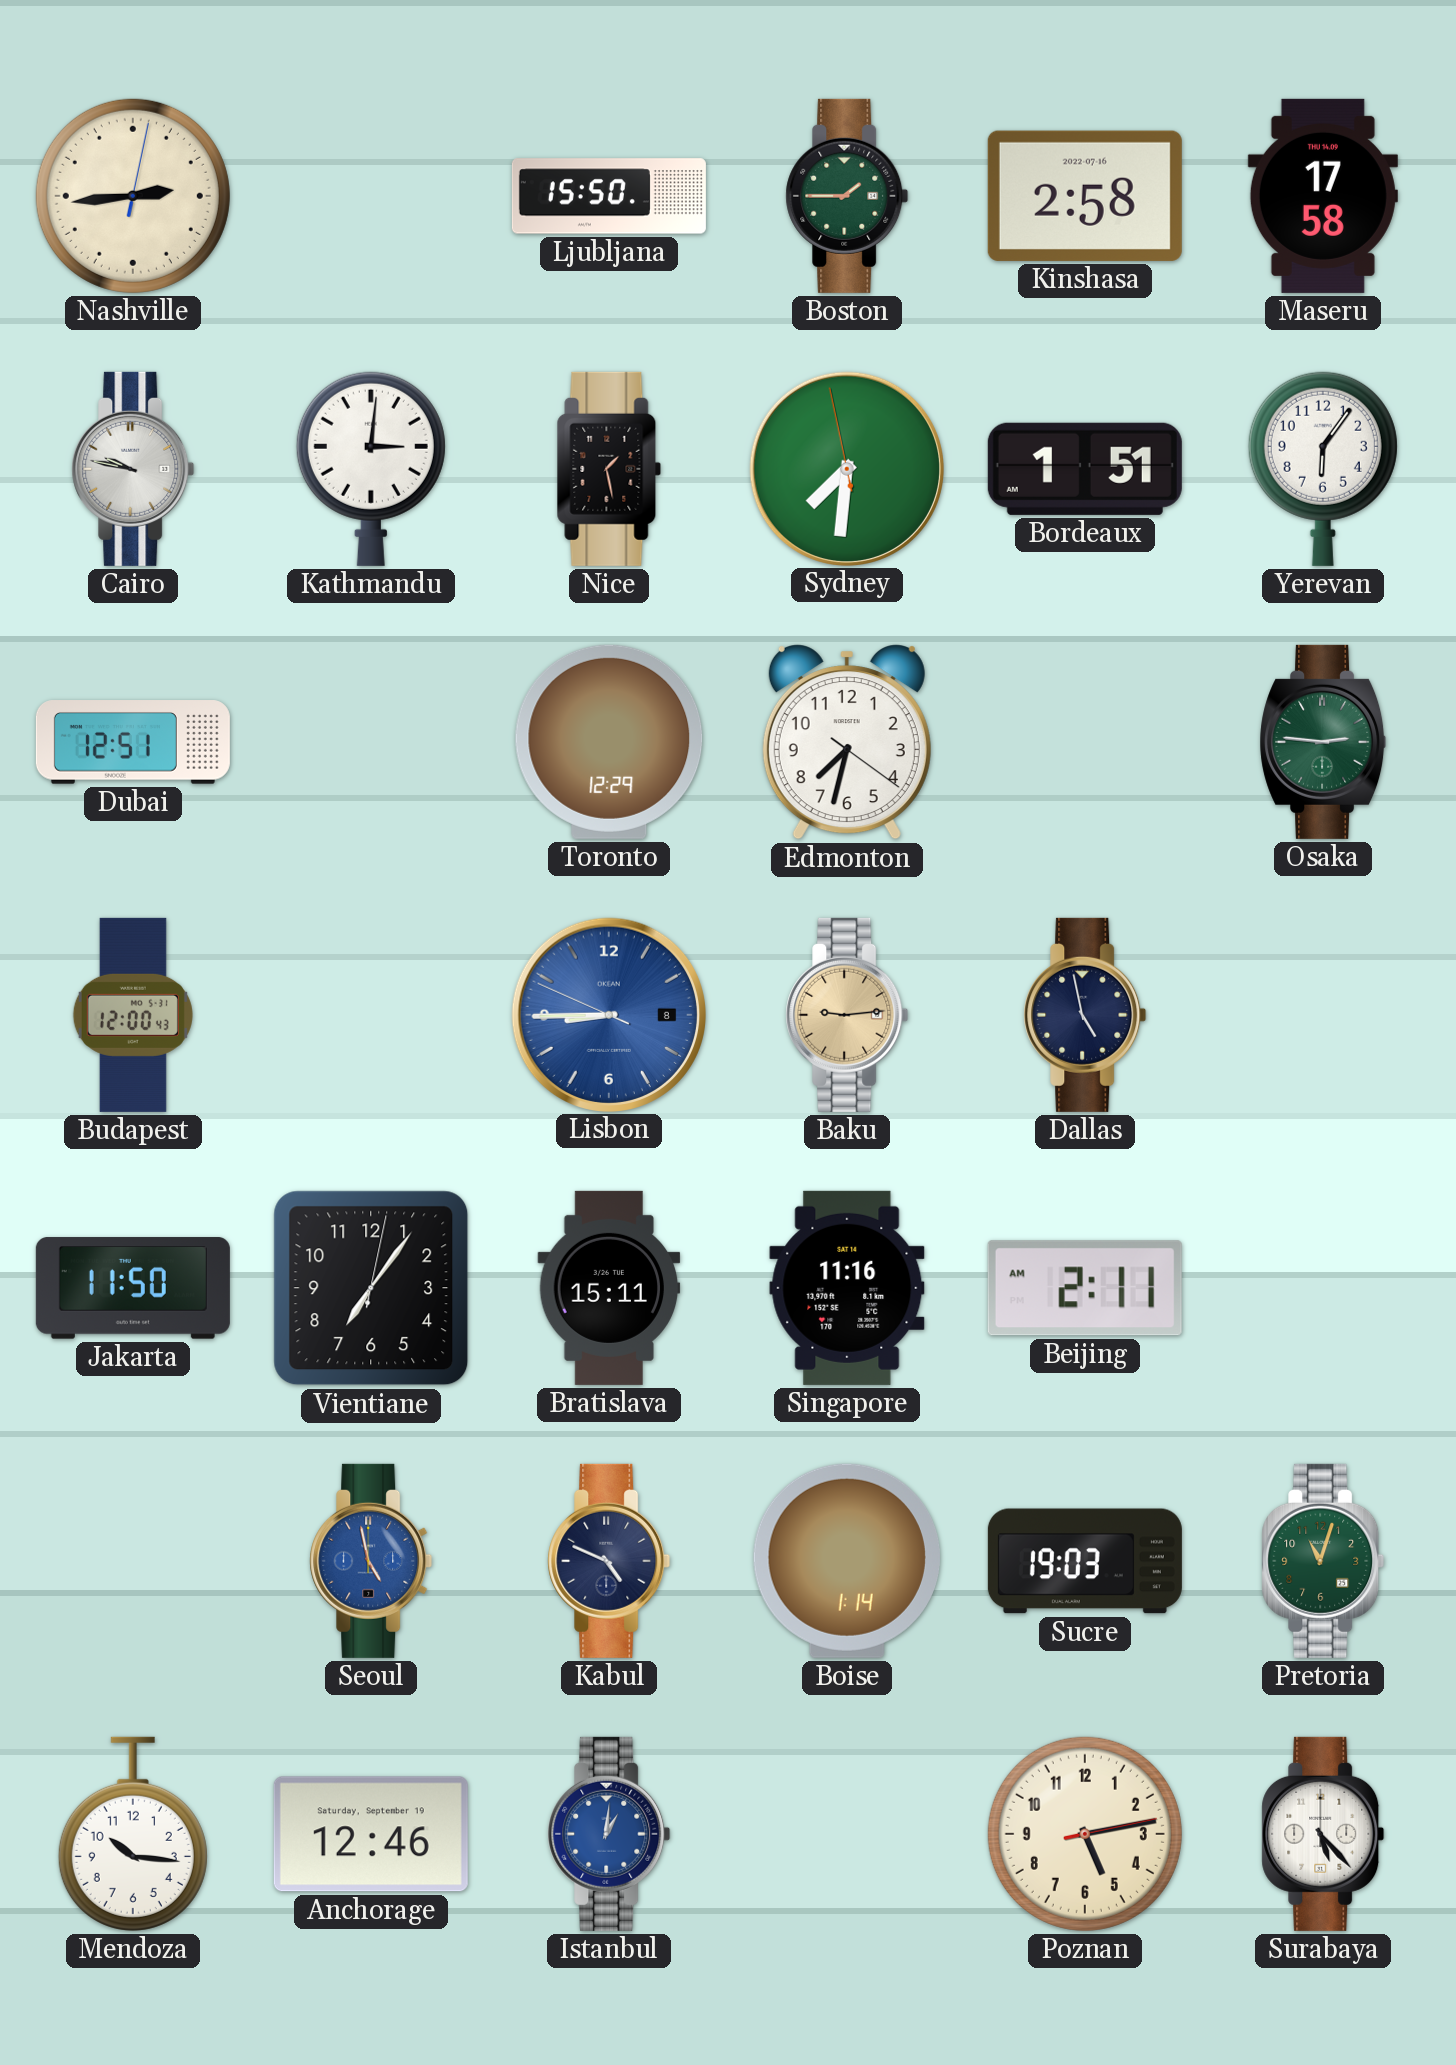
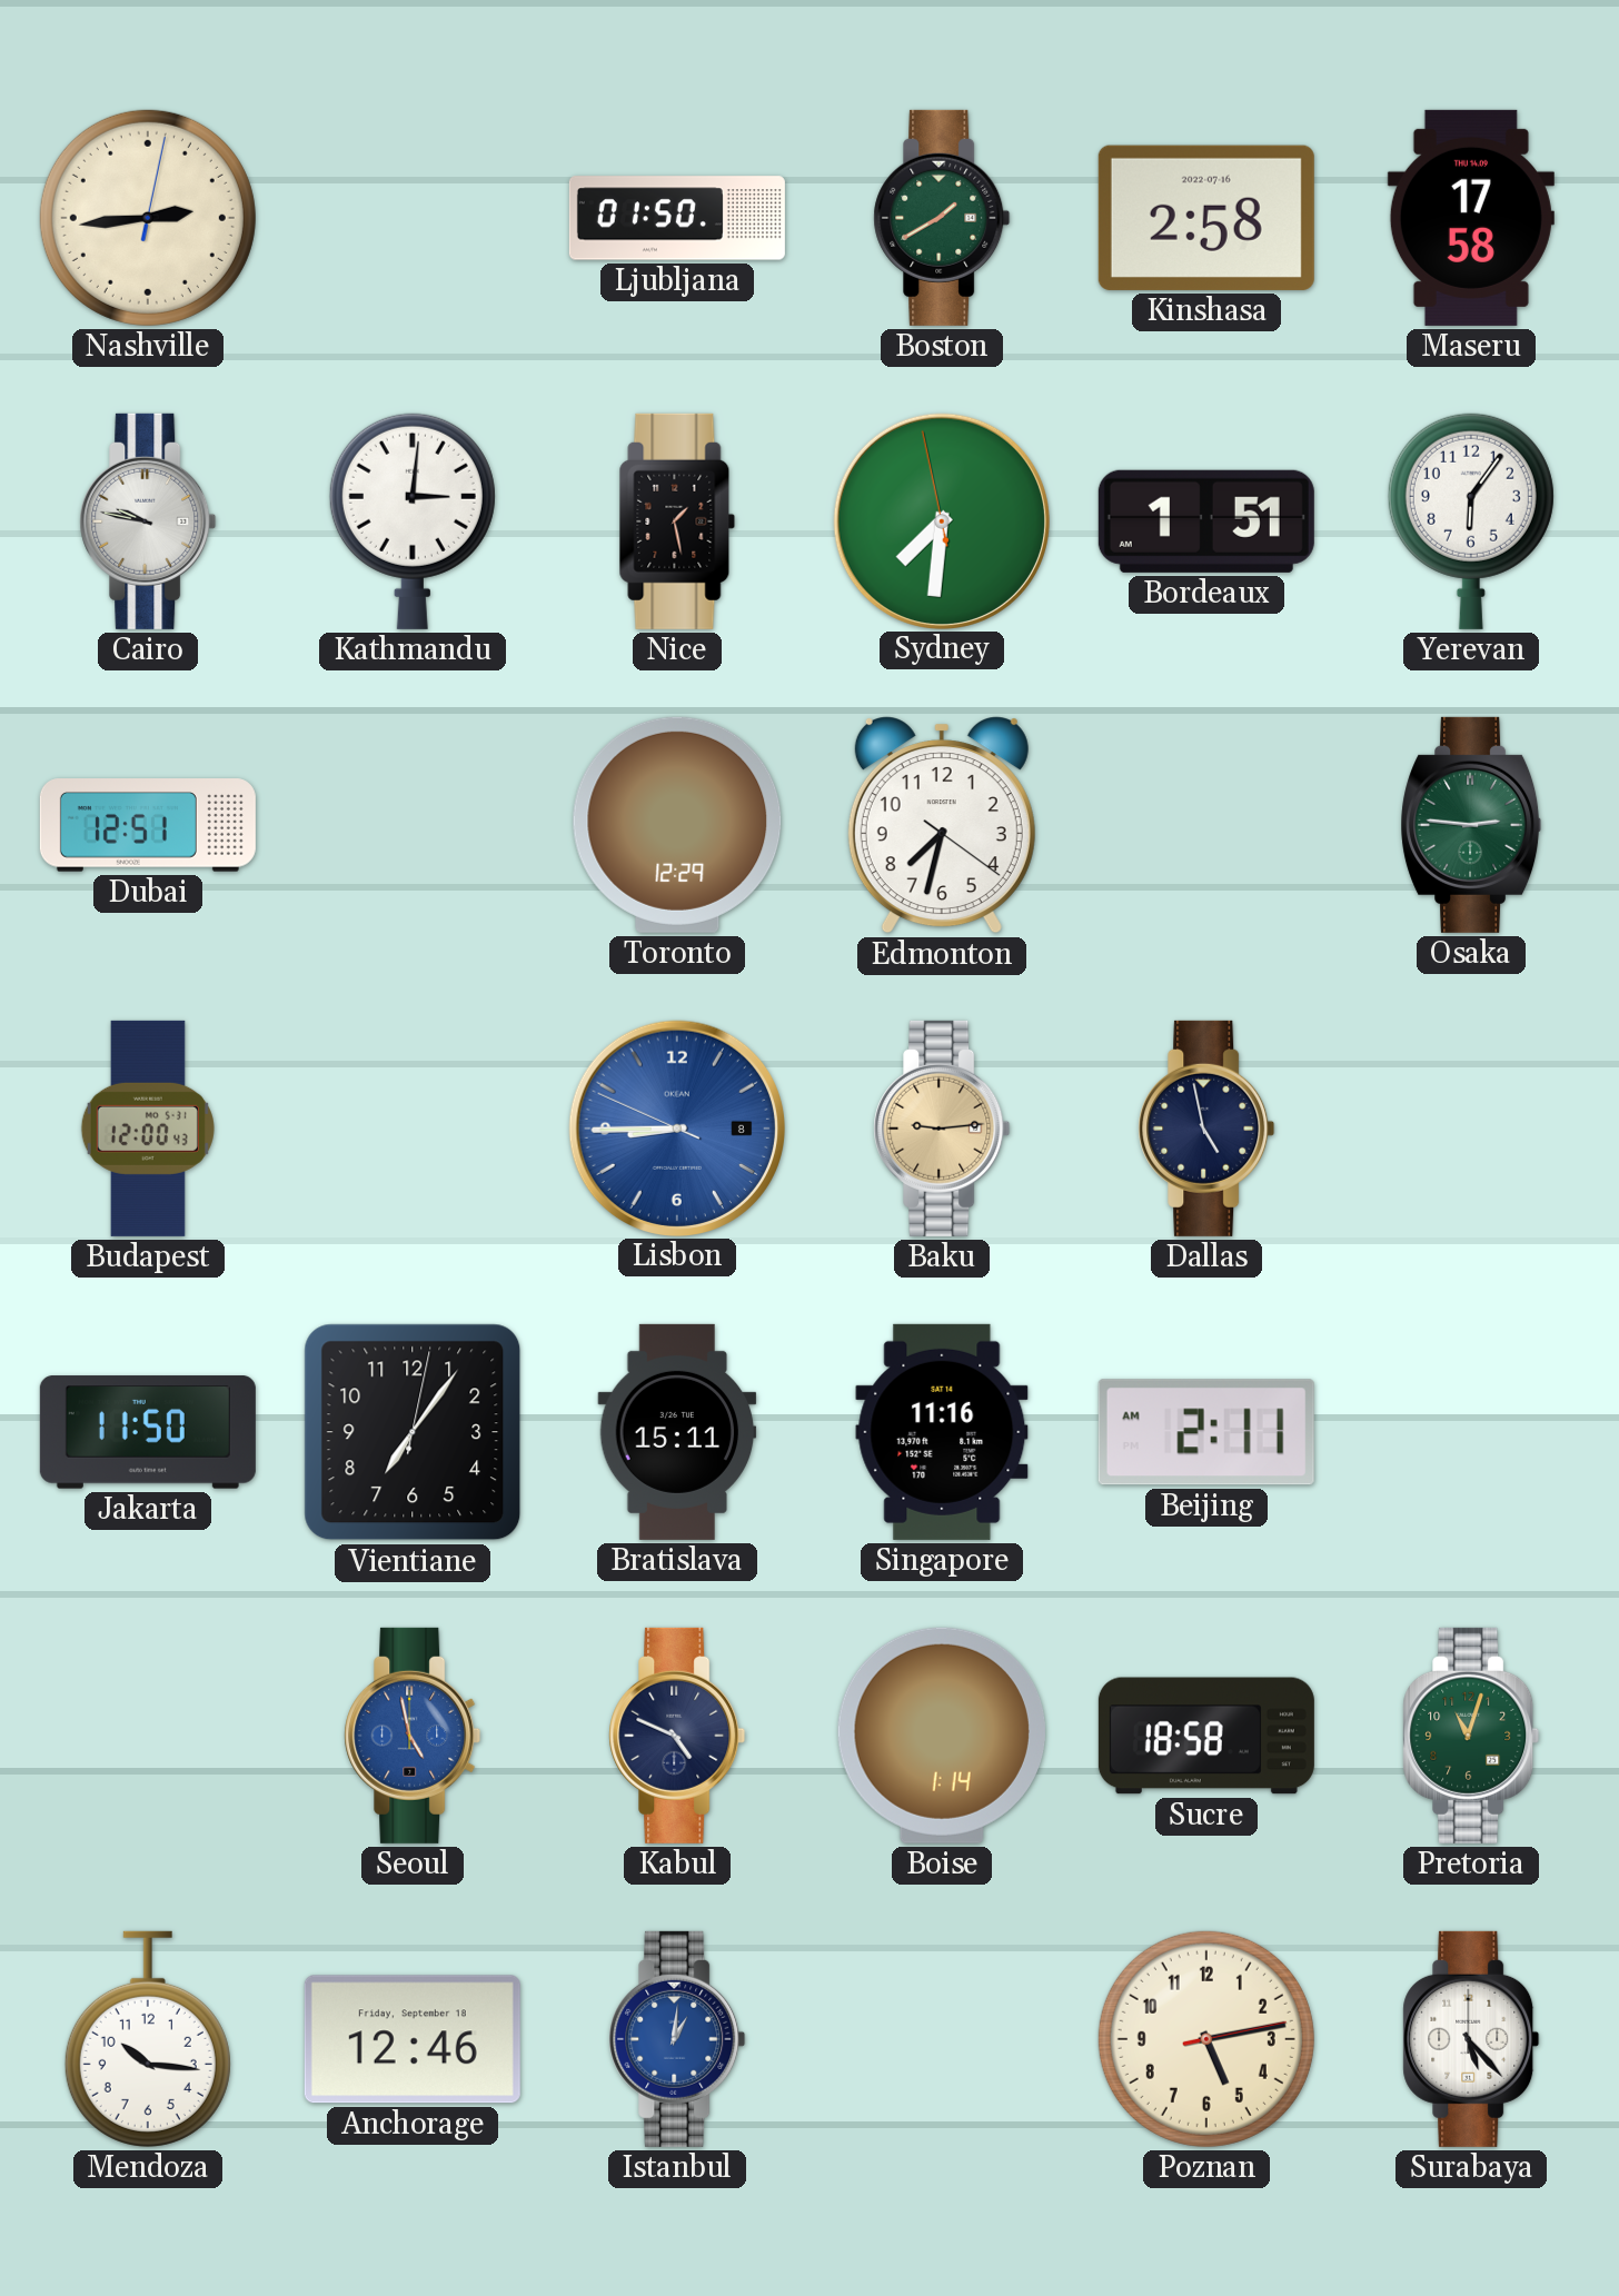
Ljubljana: 15:50 -> 01:50
Boston: 1:45 -> 1:40
Sucre: 19:03 -> 18:58
Anchorage date: Saturday, September 19 -> Friday, September 18
